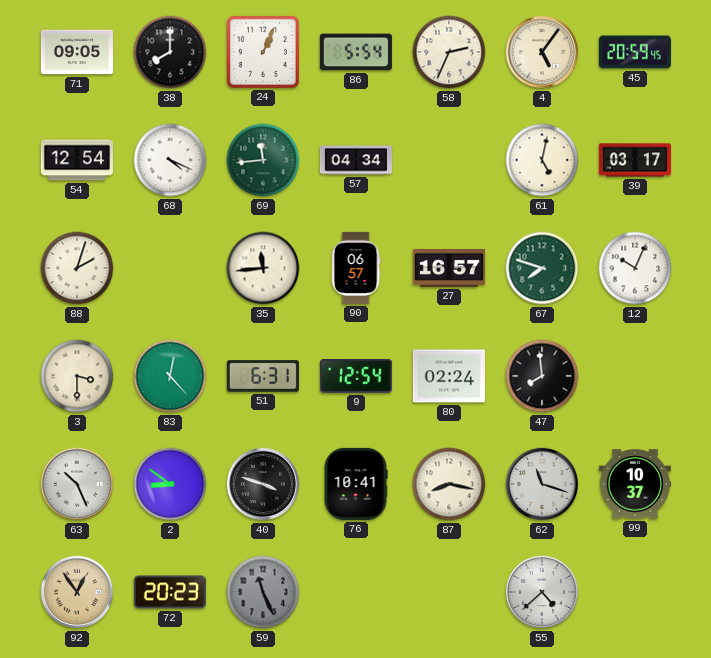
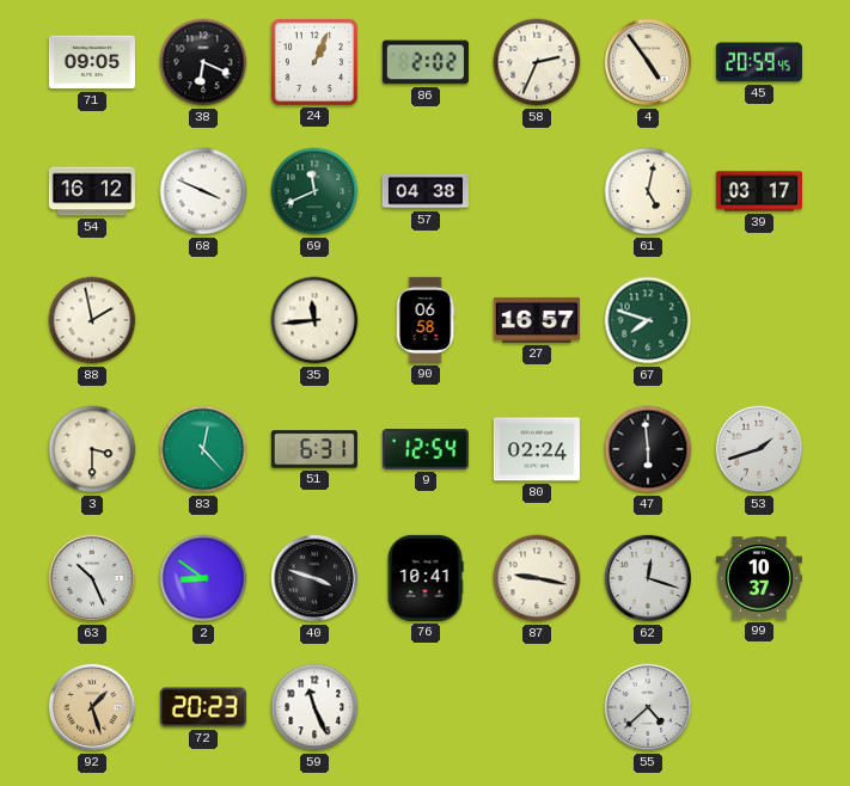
38: 8:00 -> 6:19
86: 5:54 -> 2:02
4: 5:06 -> 4:54
54: 12:54 -> 16:12
68: 4:19 -> 3:49
69: 11:44 -> 11:41
57: 04:34 -> 04:38
88: 2:03 -> 1:58
90: 06:57 -> 06:58
12: 10:04 -> none
47: 7:59 -> 5:59
53: none -> 1:42
87: 8:17 -> 9:17
62: 11:18 -> 12:18
92: 12:54 -> 1:27
59 dial: grey -> white
